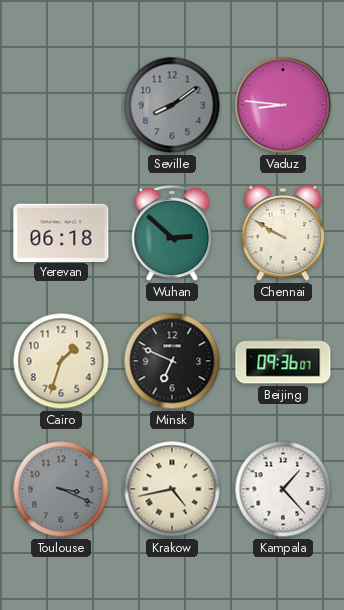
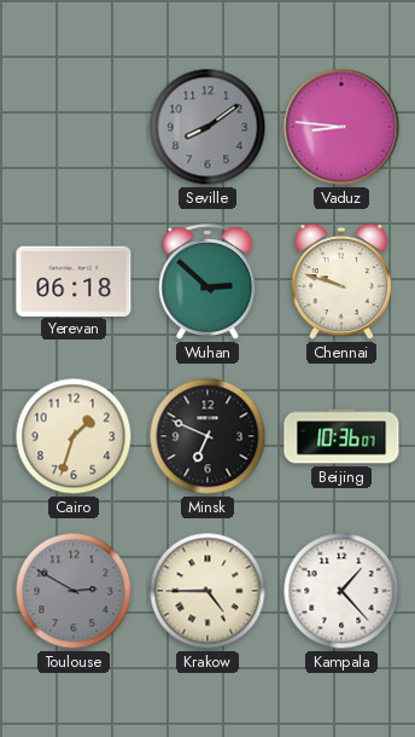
Chennai: 9:50 -> 9:48
Beijing: 09:36 -> 10:36
Toulouse: 3:19 -> 2:50
Krakow: 4:43 -> 4:45
